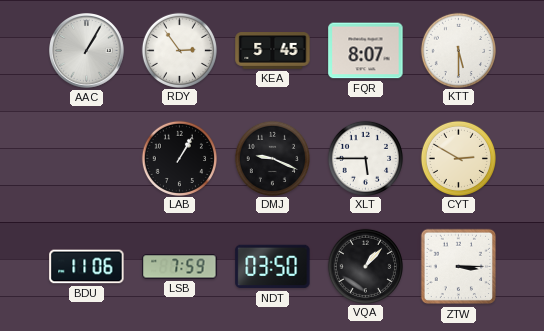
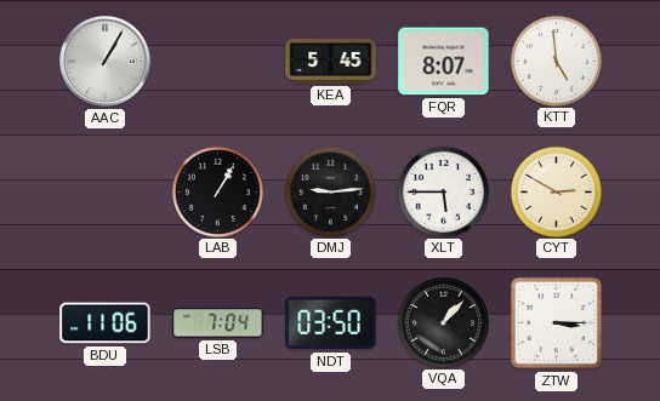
RDY: 2:54 -> none
KTT: 5:30 -> 4:59
DMJ: 9:19 -> 9:14
LSB: 7:59 -> 7:04
